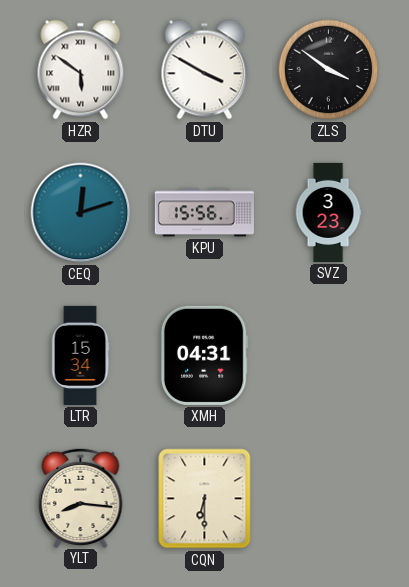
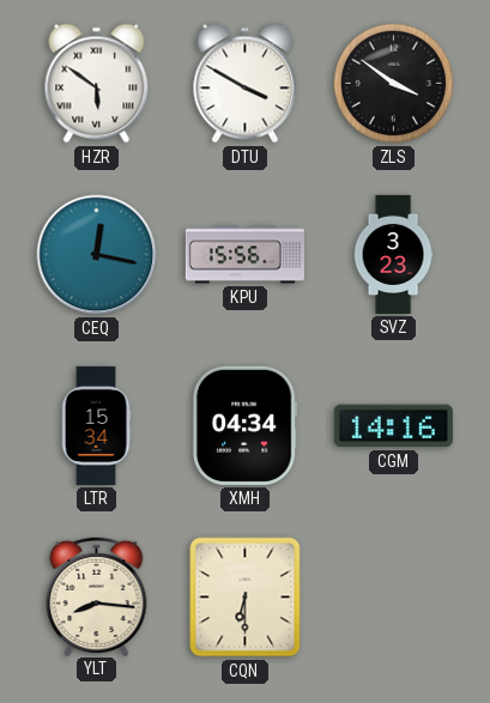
CEQ: 12:12 -> 12:17
XMH: 04:31 -> 04:34
CGM: none -> 14:16
